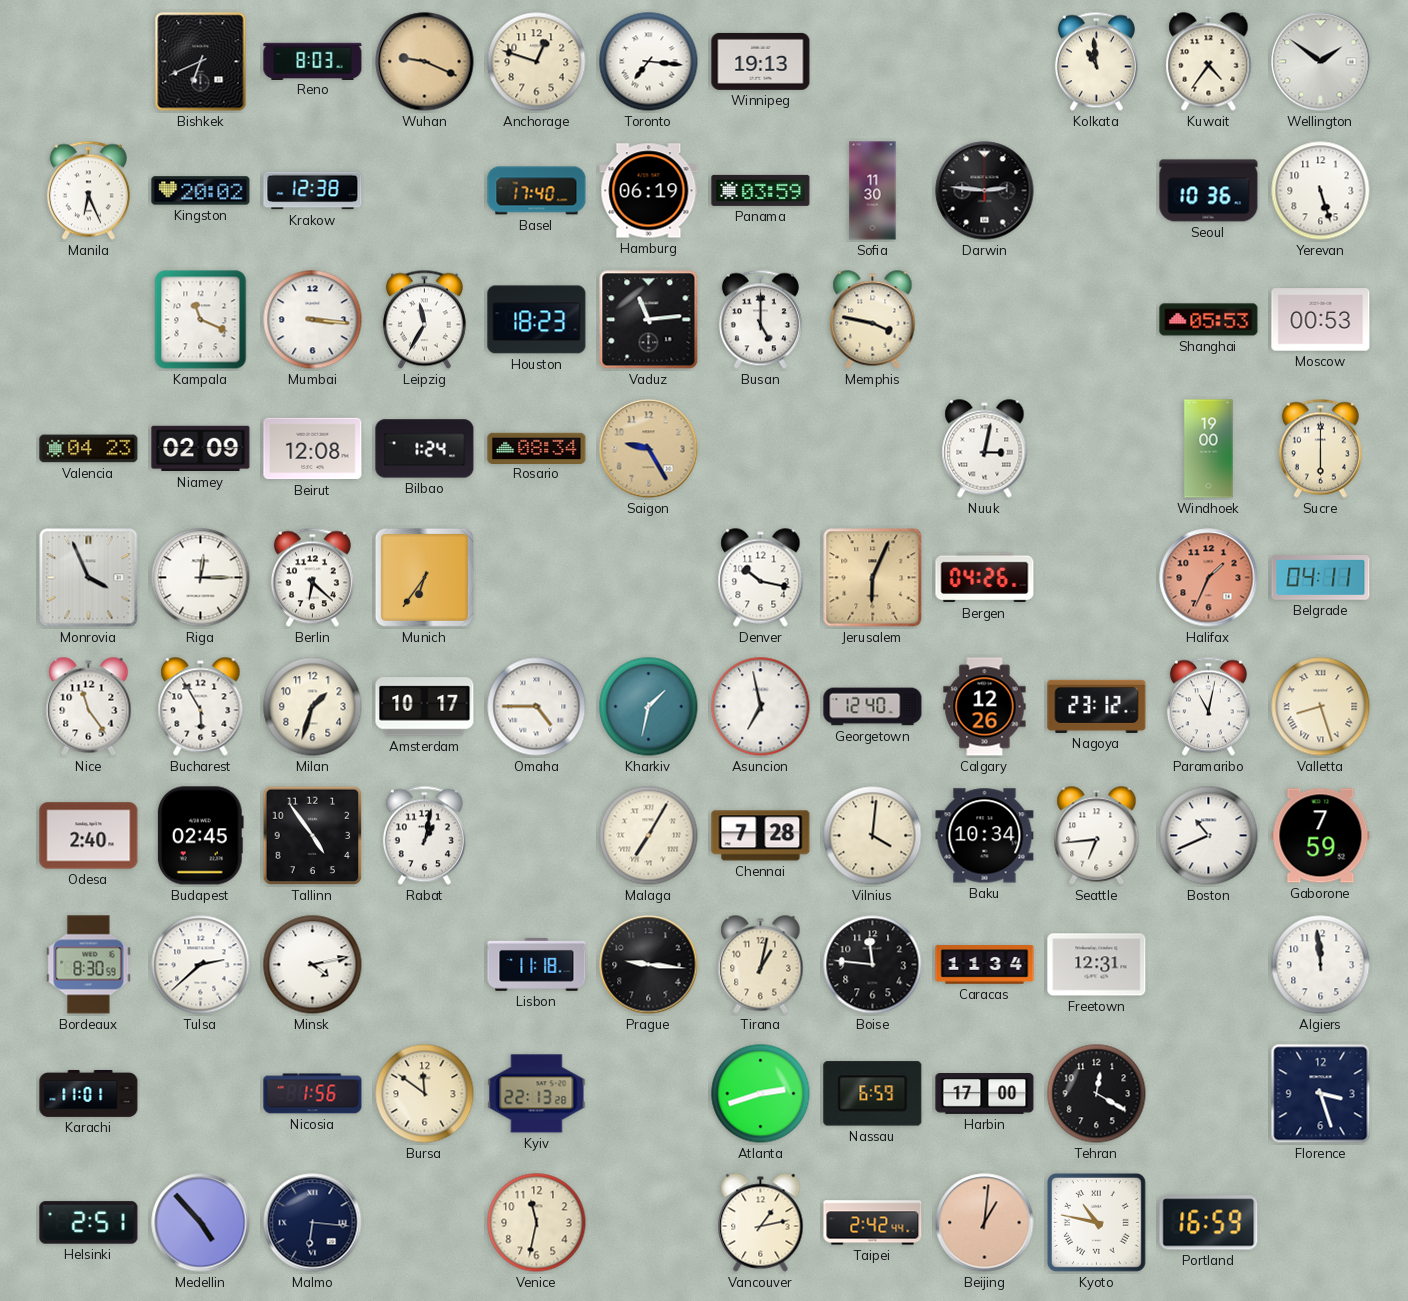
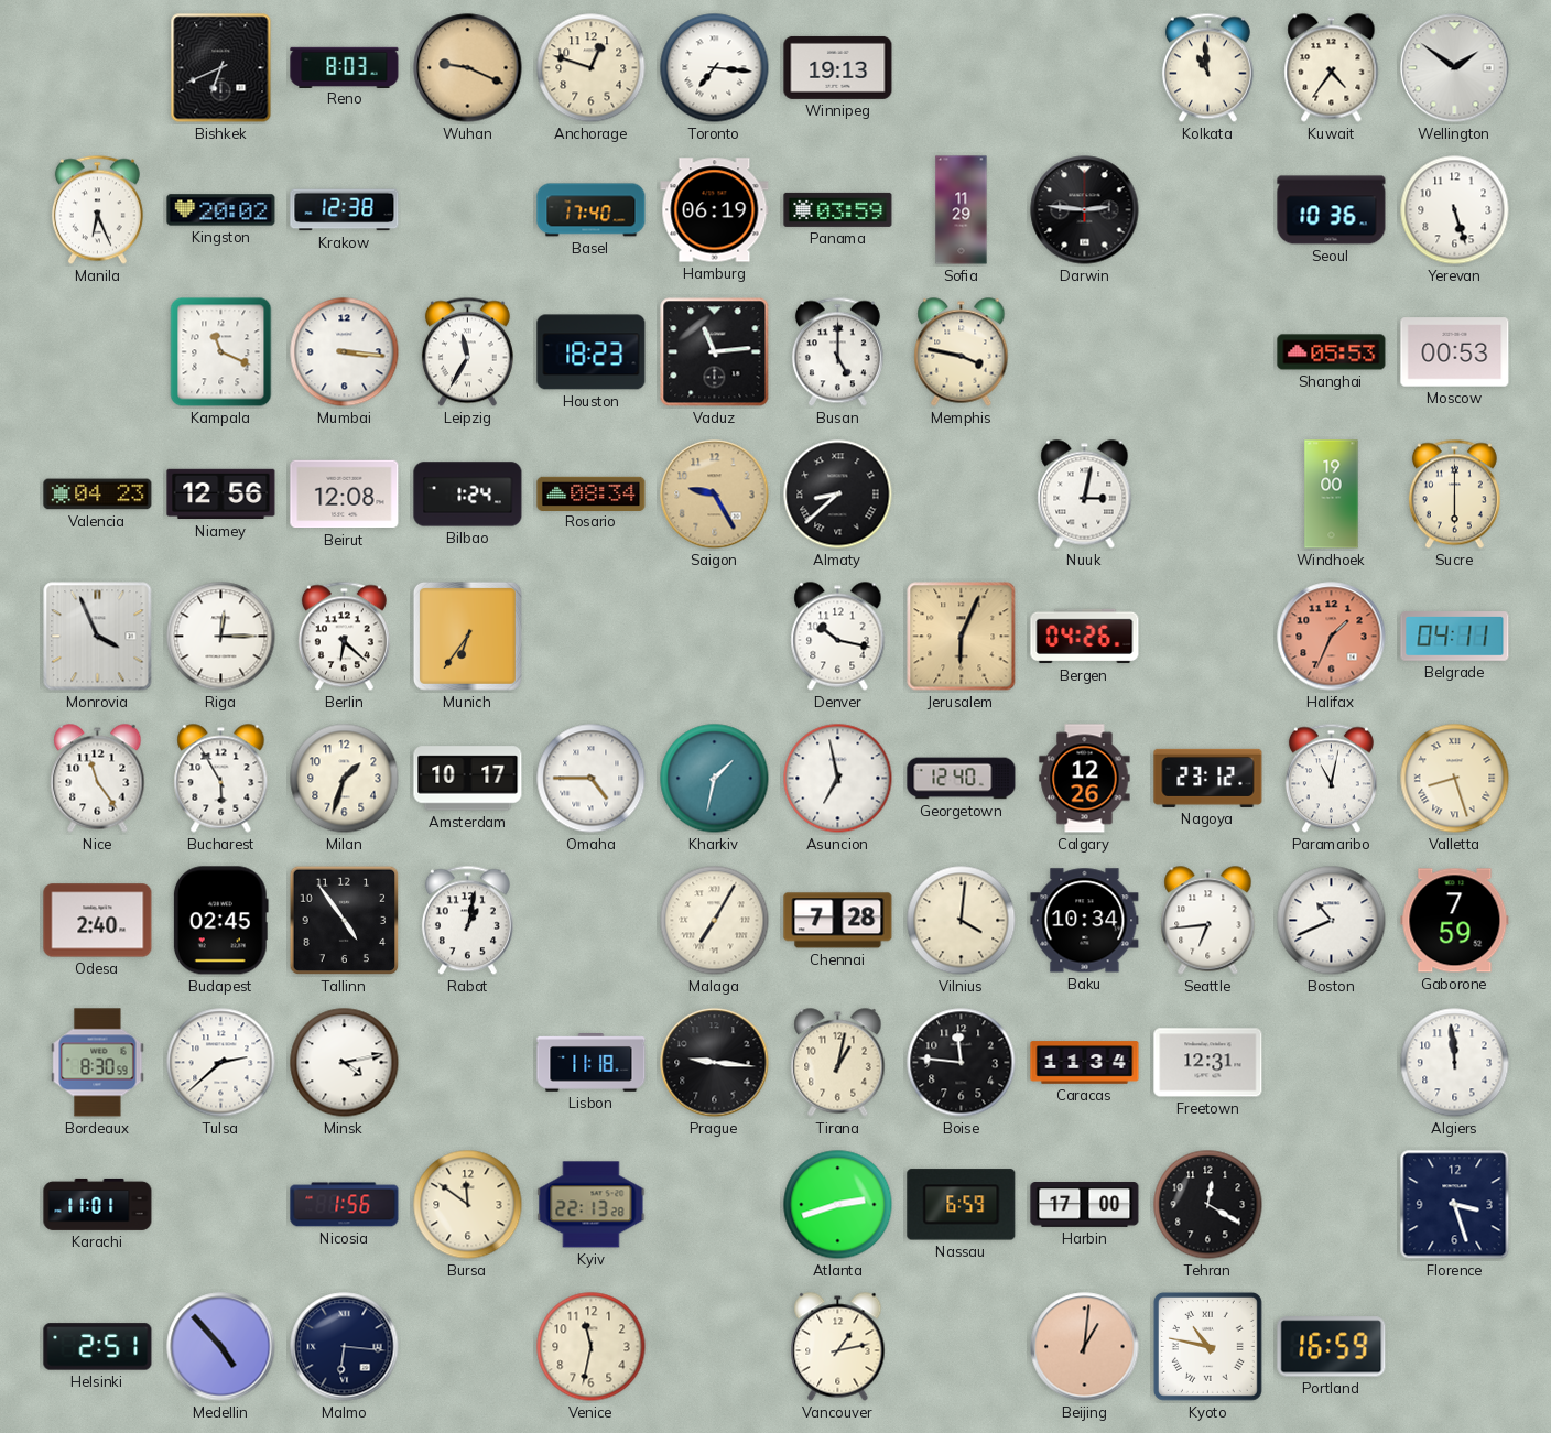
Sofia: 11:30 -> 11:29
Niamey: 02:09 -> 12:56
Almaty: none -> 8:38
Taipei: 2:42 -> none
